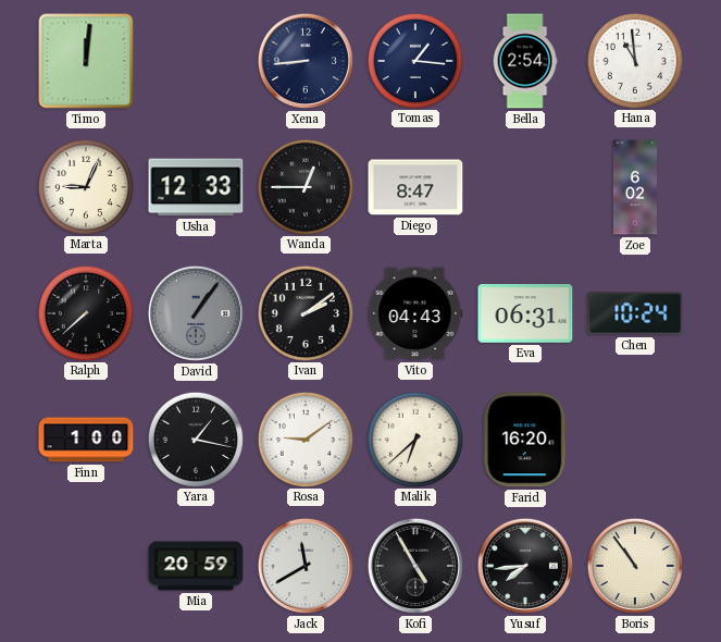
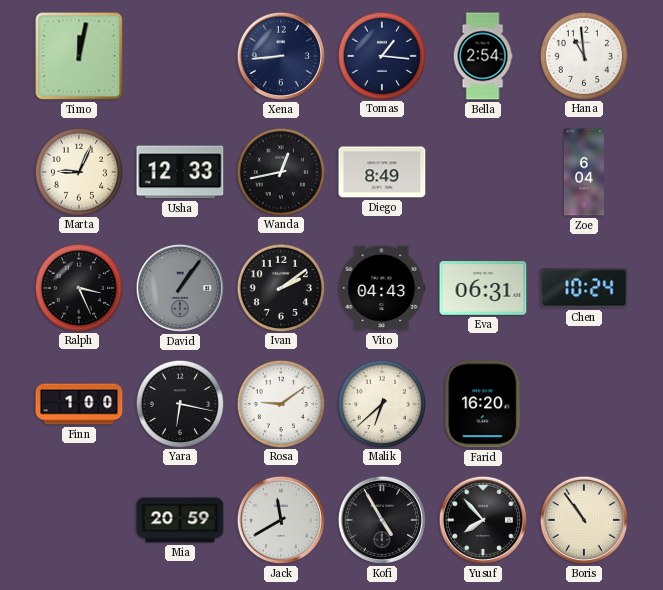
Timo: 12:01 -> 12:02
Wanda: 12:45 -> 12:43
Diego: 8:47 -> 8:49
Zoe: 6:02 -> 6:04
Ralph: 7:38 -> 3:26
Yara: 1:17 -> 6:17
Yusuf: 7:44 -> 7:53
